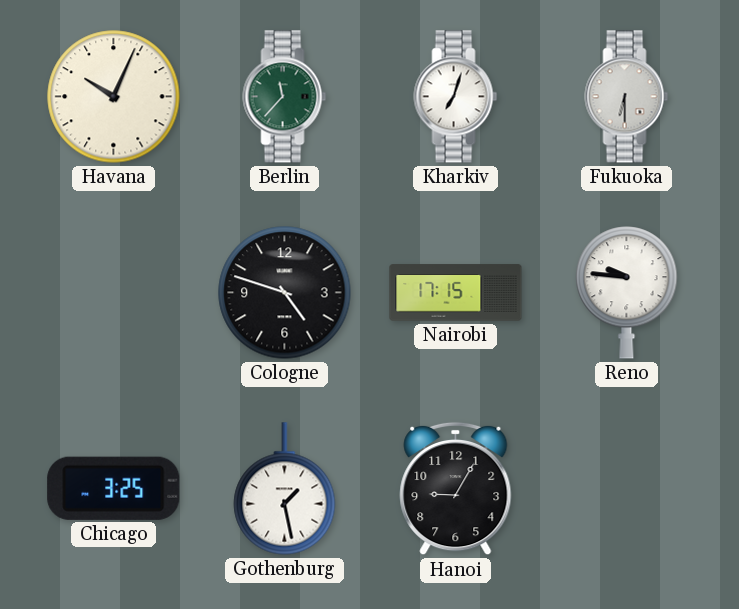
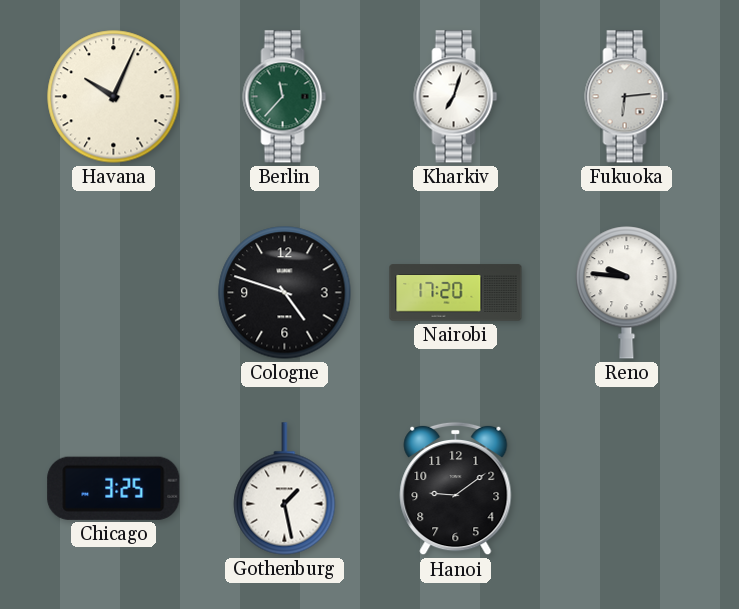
Fukuoka: 6:30 -> 6:14
Nairobi: 17:15 -> 17:20
Hanoi: 9:05 -> 9:09
